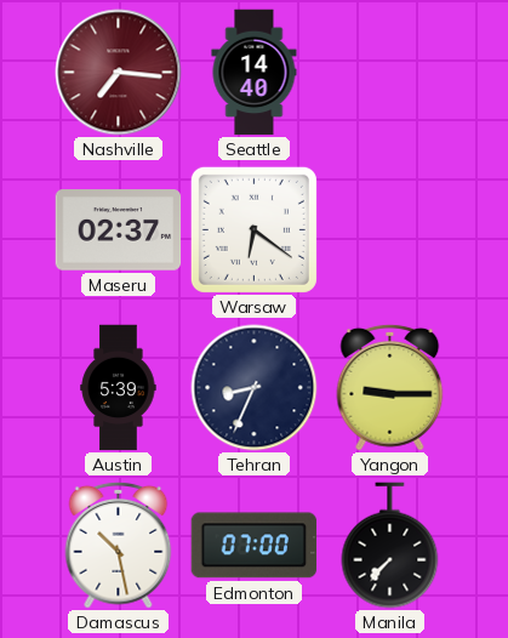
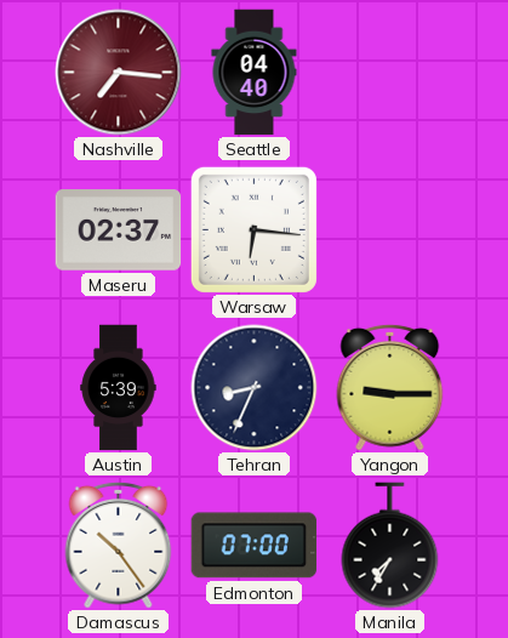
Seattle: 14:40 -> 04:40
Warsaw: 6:21 -> 6:16
Damascus: 10:28 -> 10:24
Manila: 7:37 -> 7:35
